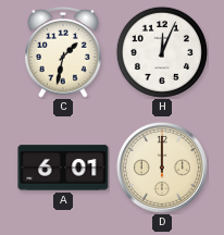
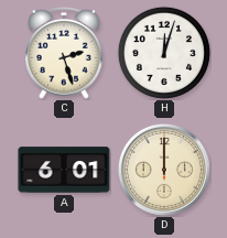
C: 1:32 -> 2:27
H: 12:04 -> 12:03
